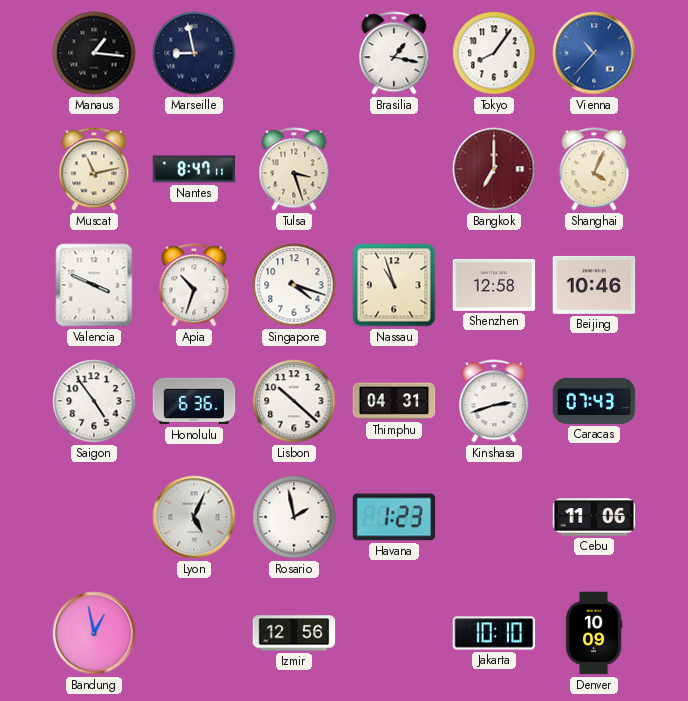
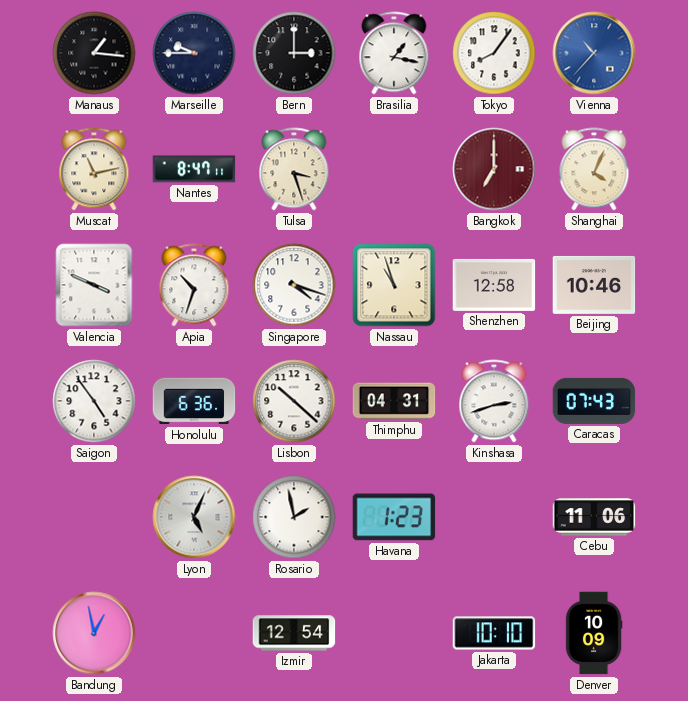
Marseille: 8:58 -> 9:45
Bern: none -> 3:00
Izmir: 12:56 -> 12:54
